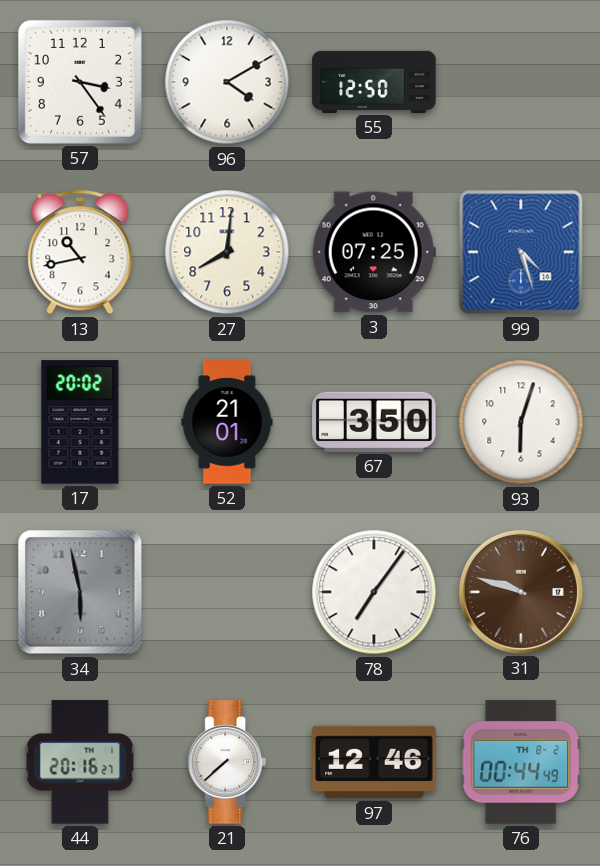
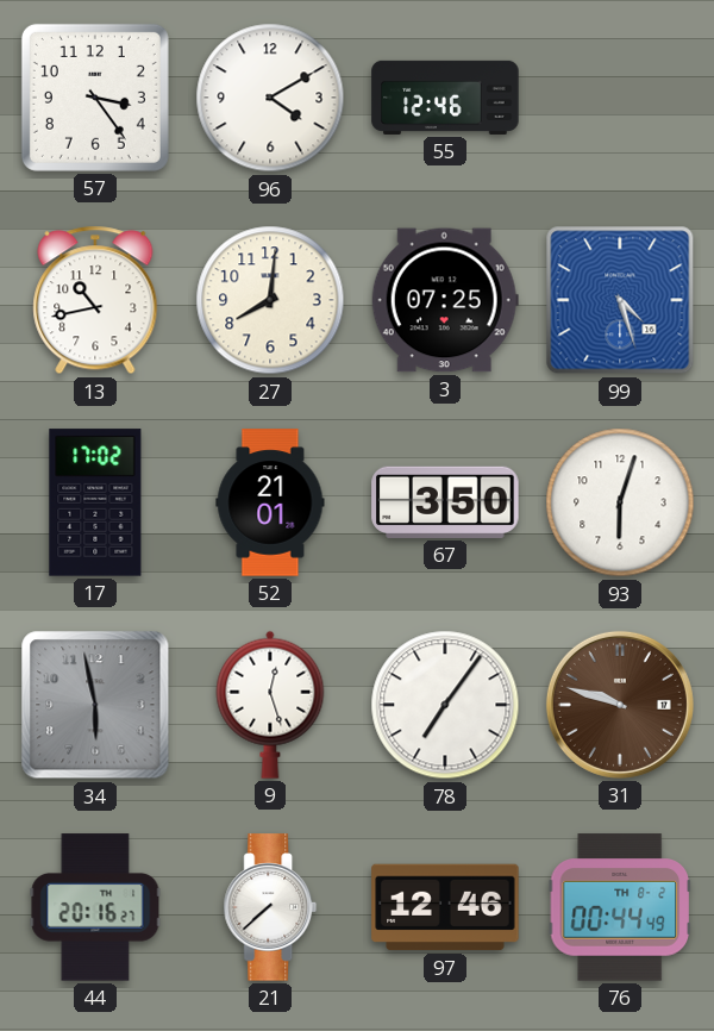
55: 12:50 -> 12:46
17: 20:02 -> 17:02
9: none -> 12:27
